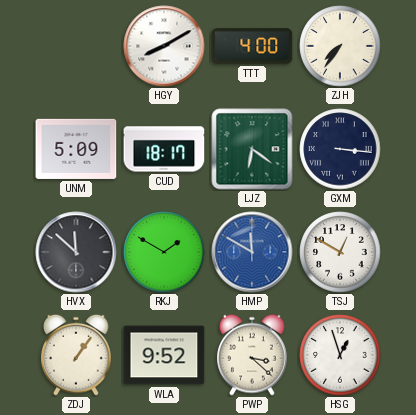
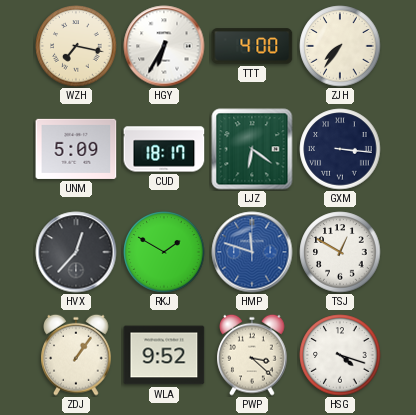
WZH: none -> 7:17
HGY: 8:10 -> 6:35
HVX: 11:52 -> 12:37
HMP: 11:50 -> 11:48
HSG: 12:57 -> 4:18
